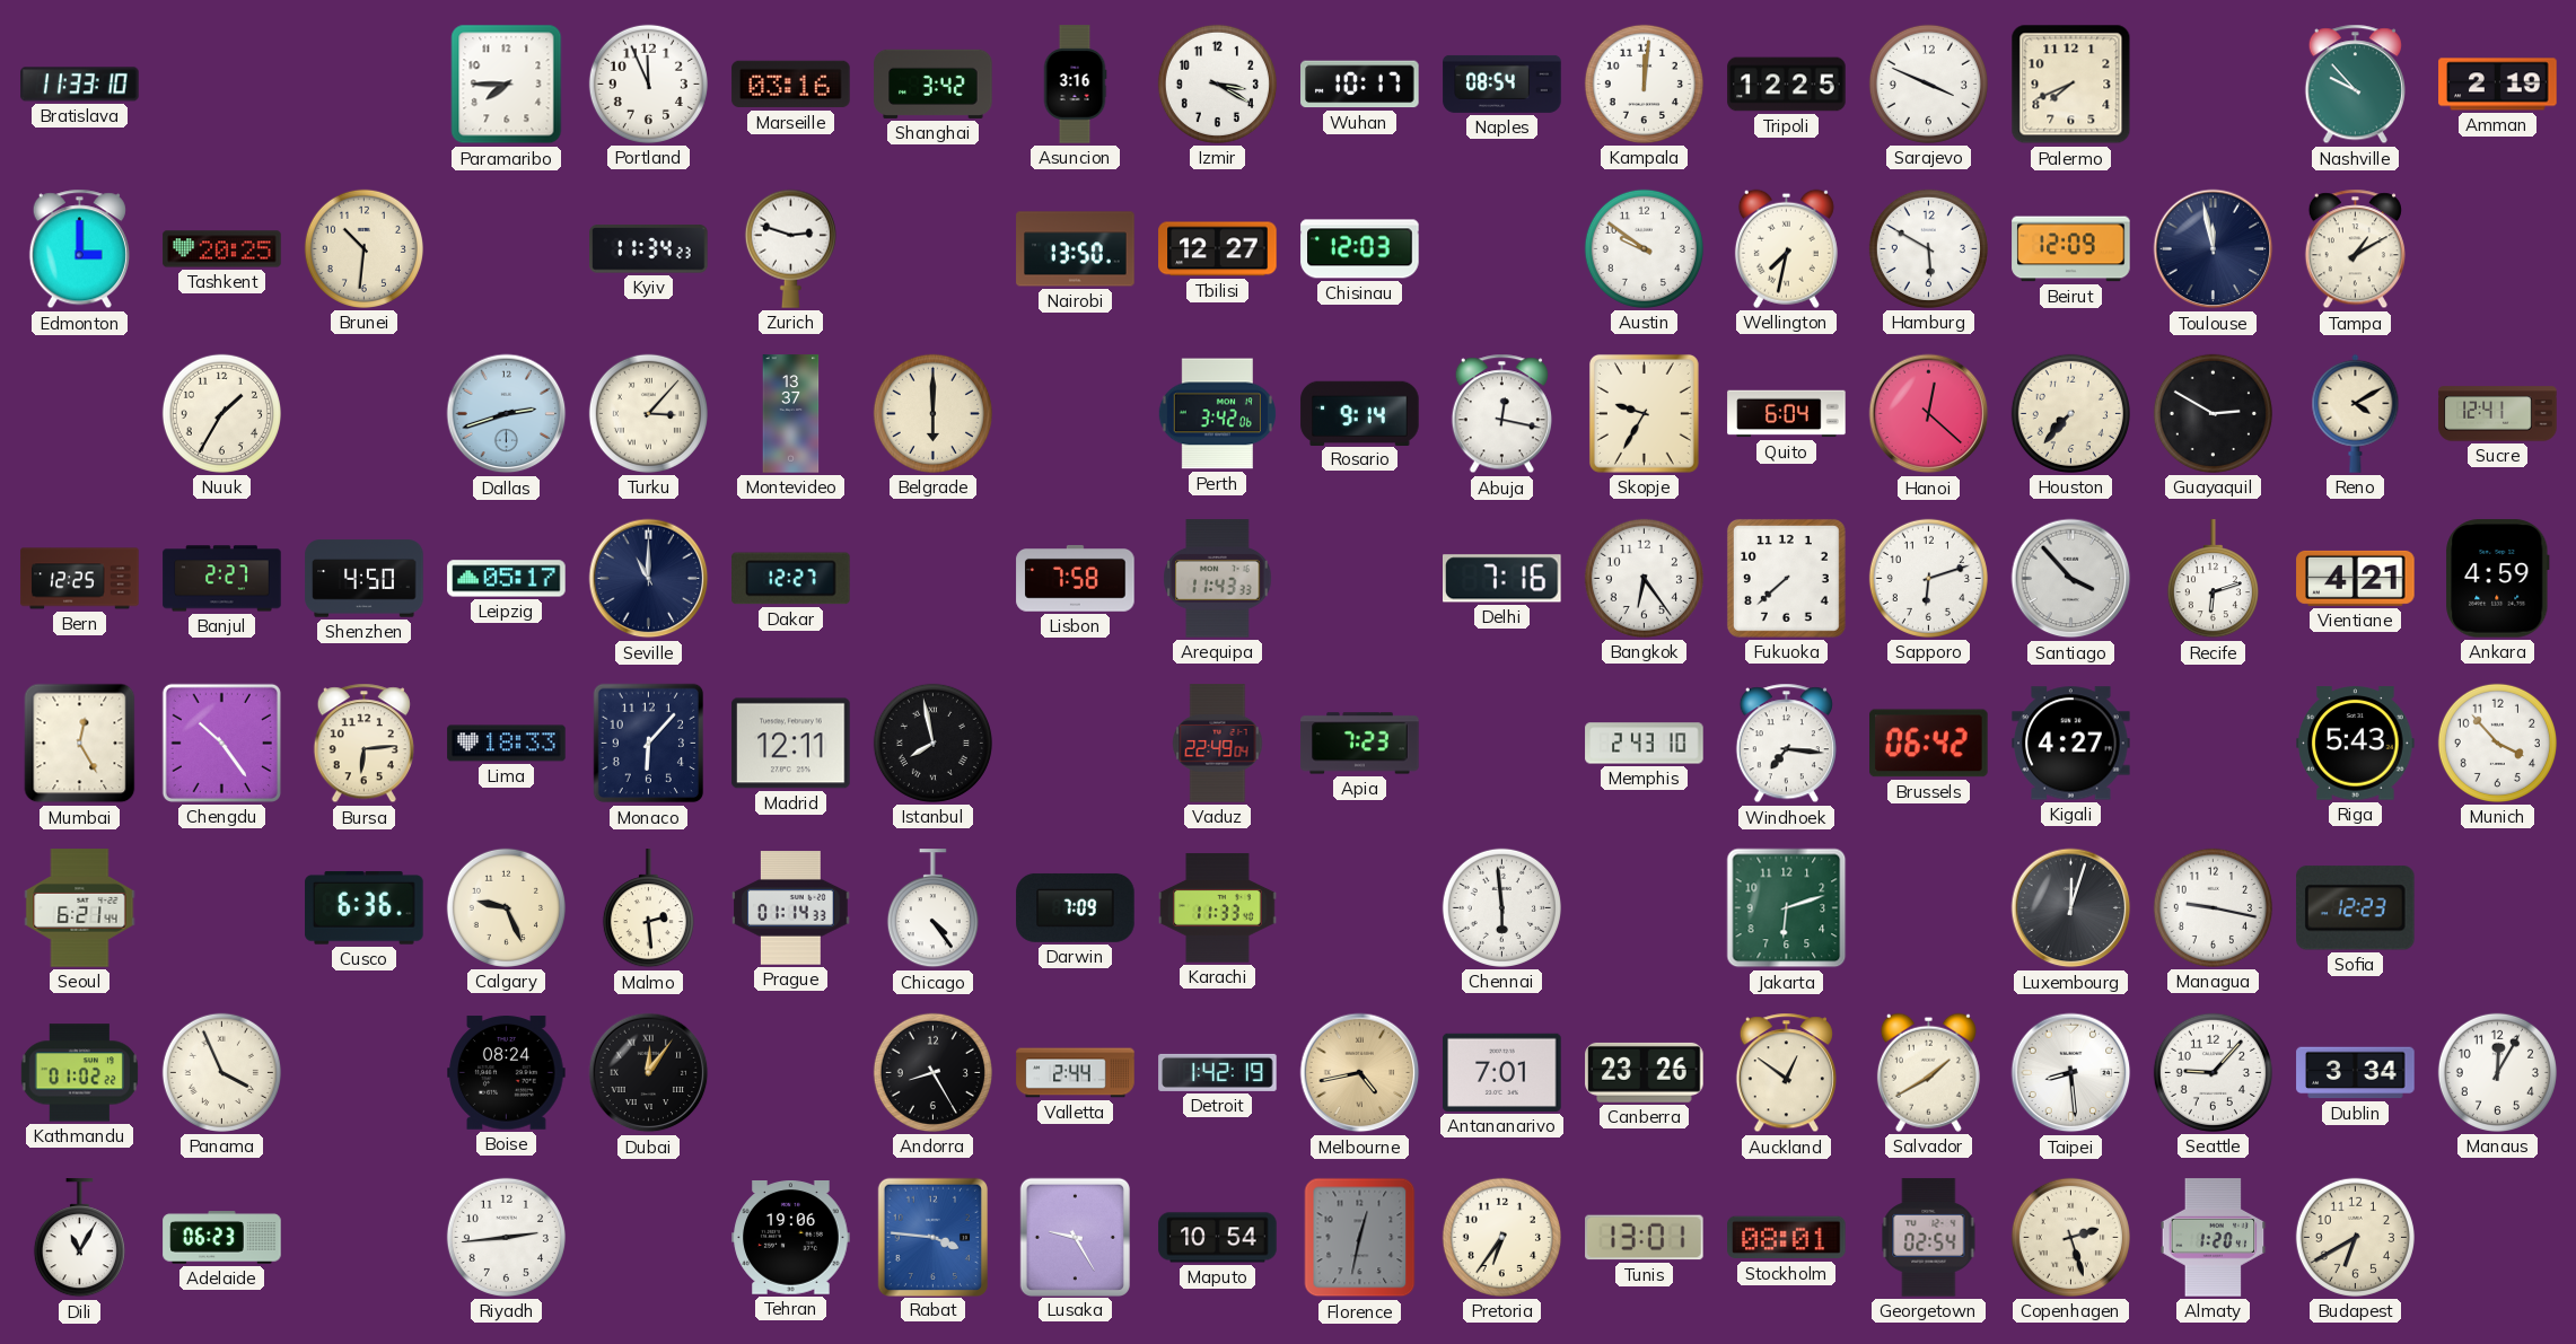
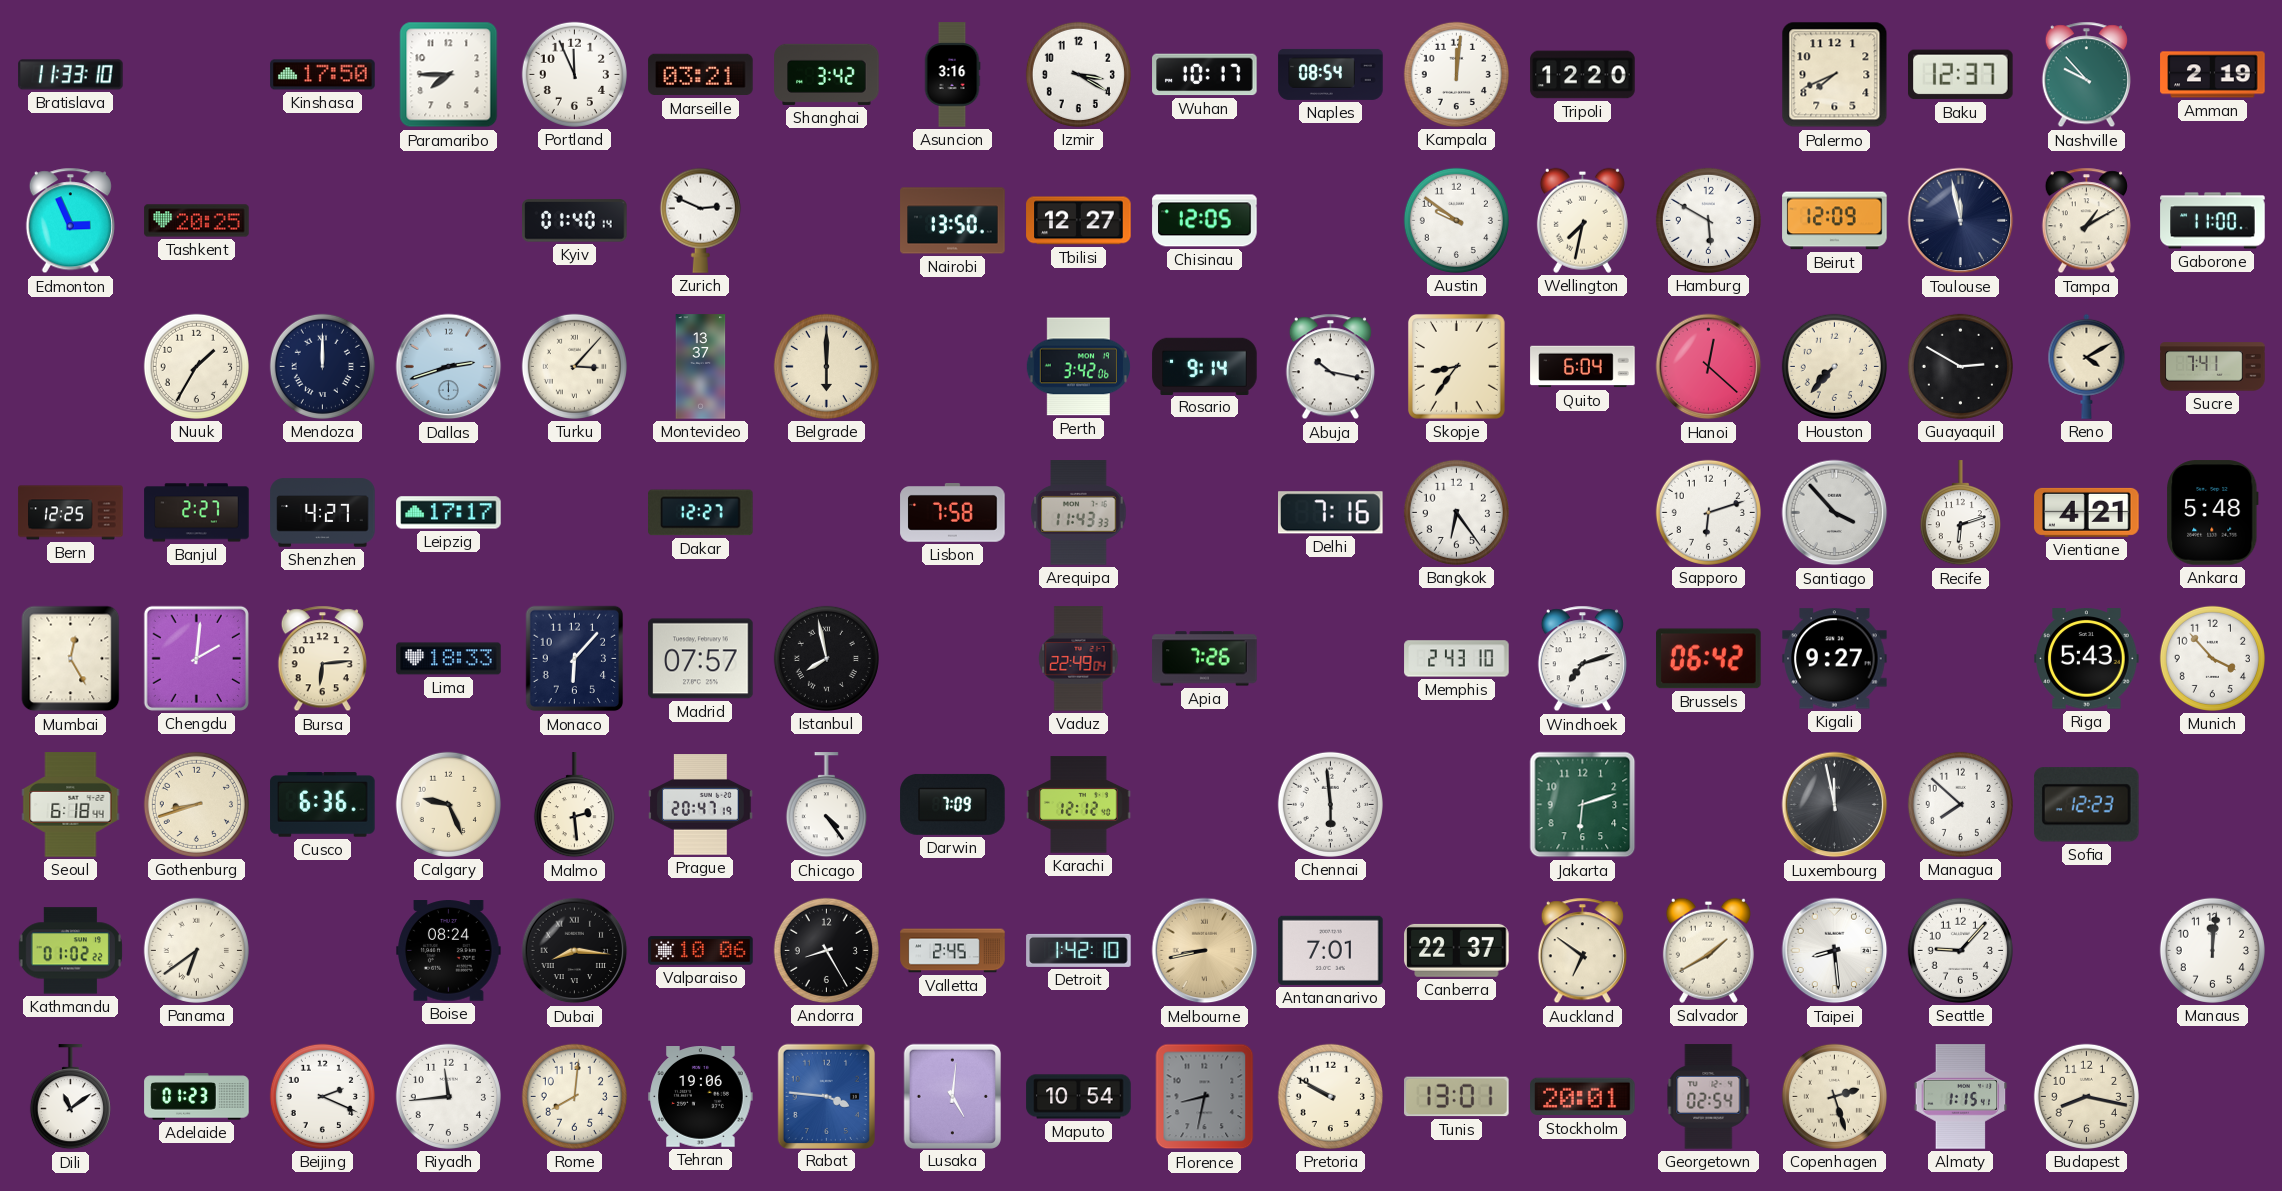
Kinshasa: none -> 17:50
Marseille: 03:16 -> 03:21
Tripoli: 12:25 -> 12:20
Sarajevo: 3:49 -> none
Baku: none -> 12:37
Edmonton: 3:00 -> 2:56
Brunei: 10:31 -> none
Kyiv: 11:34 -> 01:40
Zurich: 2:48 -> 2:49
Chisinau: 12:03 -> 12:05
Gaborone: none -> 11:00
Mendoza: none -> 12:00
Abuja: 12:17 -> 10:17
Skopje: 9:35 -> 8:36
Sucre: 12:41 -> 7:41
Shenzhen: 4:50 -> 4:27
Leipzig: 05:17 -> 17:17
Seville: 11:00 -> none
Fukuoka: 7:38 -> none
Ankara: 4:59 -> 5:48
Chengdu: 10:24 -> 2:01
Madrid: 12:11 -> 07:57
Apia: 7:23 -> 7:26
Windhoek: 7:16 -> 7:12
Kigali: 4:27 -> 9:27
Seoul: 6:21 -> 6:18
Gothenburg: none -> 8:42
Prague: 01:14 -> 20:47
Karachi: 11:33 -> 12:12
Luxembourg: 12:03 -> 11:58
Managua: 9:17 -> 7:52
Panama: 3:56 -> 6:39
Dubai: 12:06 -> 8:16
Valparaiso: none -> 10:06
Valletta: 2:44 -> 2:45
Detroit: 1:42:19 -> 1:42:10
Melbourne: 4:43 -> 8:43
Canberra: 23:26 -> 22:37
Auckland: 12:51 -> 6:51
Dublin: 3:34 -> none
Manaus: 12:05 -> 12:01
Dili: 11:05 -> 11:09
Adelaide: 06:23 -> 01:23
Beijing: none -> 2:19
Riyadh: 2:44 -> 11:44
Rome: none -> 8:01
Lusaka: 9:25 -> 5:01
Florence: 12:32 -> 8:32
Pretoria: 6:36 -> 9:50
Stockholm: 08:01 -> 20:01
Almaty: 1:20 -> 1:15
Budapest: 6:40 -> 8:17
